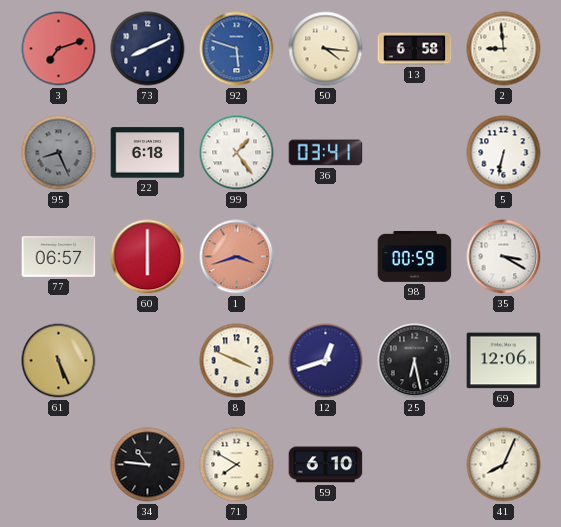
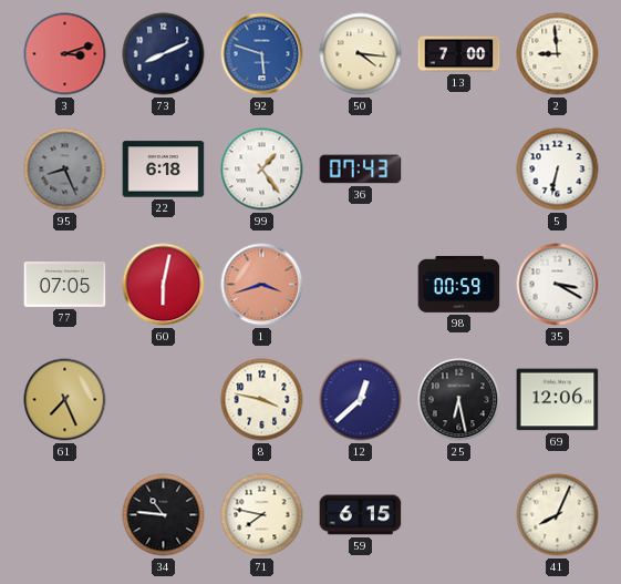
3: 7:12 -> 3:12
13: 6:58 -> 7:00
36: 03:41 -> 07:43
77: 06:57 -> 07:05
60: 6:00 -> 6:02
61: 5:26 -> 7:26
8: 3:49 -> 3:47
12: 12:42 -> 12:38
71: 7:50 -> 7:47
59: 6:10 -> 6:15
